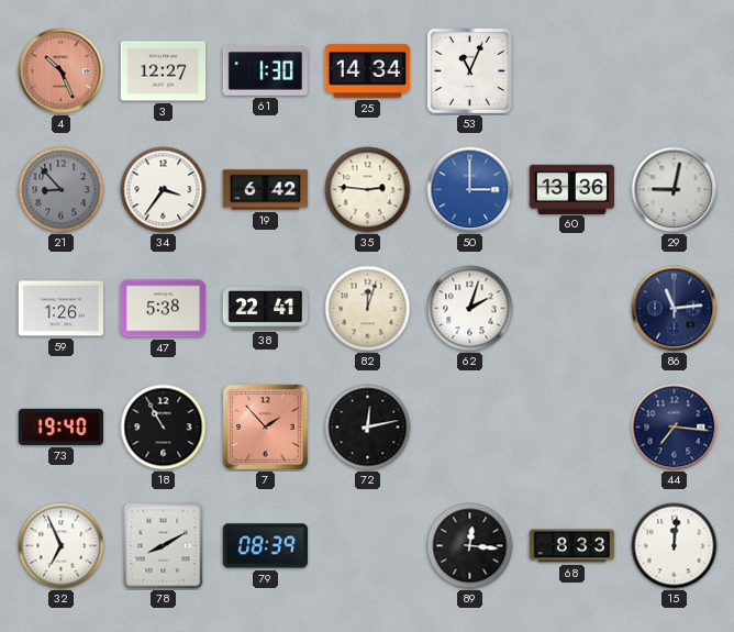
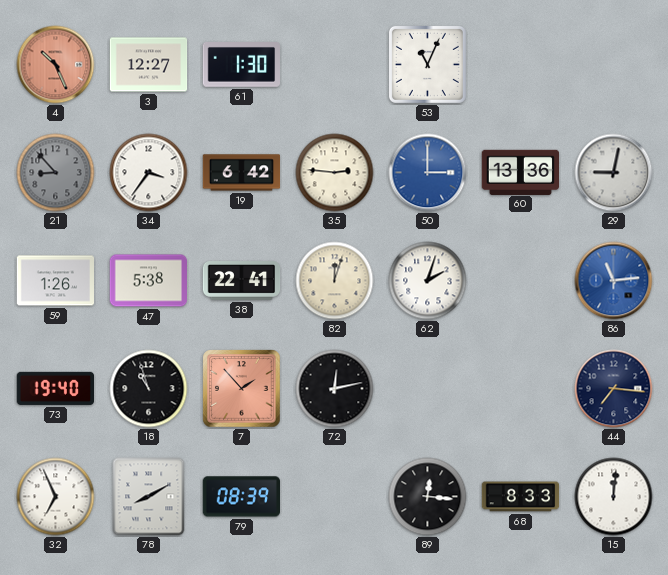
25: 14:34 -> none
86 dial: navy -> blue
18: 10:55 -> 10:57
